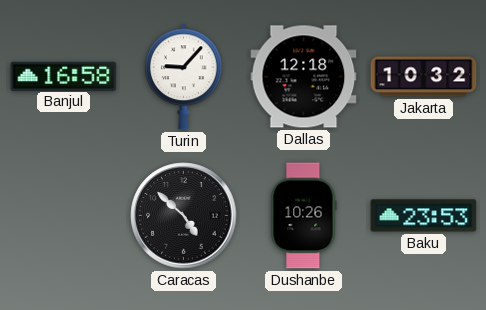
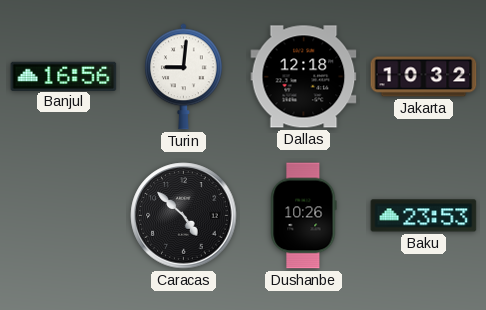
Banjul: 16:58 -> 16:56
Turin: 9:07 -> 9:01
